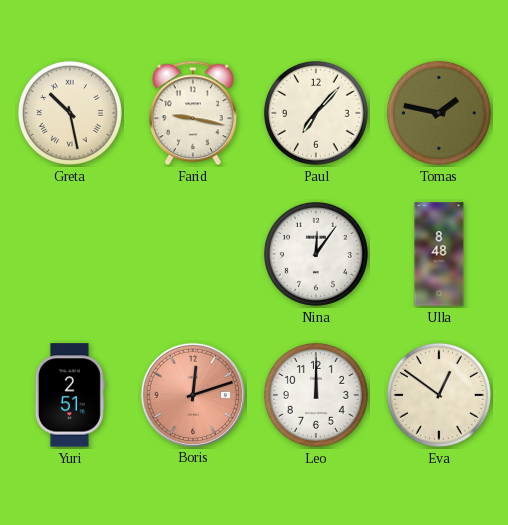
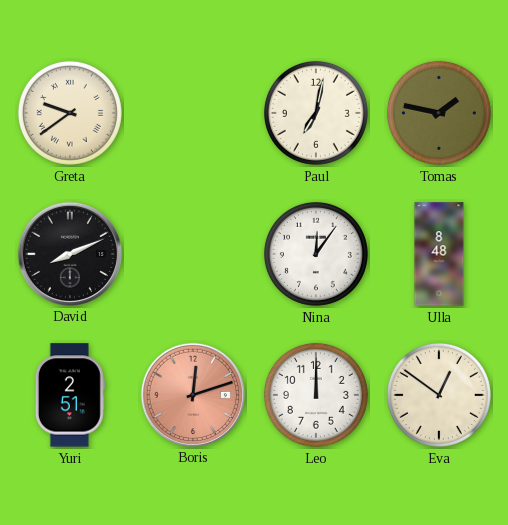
Greta: 10:28 -> 9:39
Farid: 9:17 -> none
Paul: 7:07 -> 7:02
David: none -> 8:11
